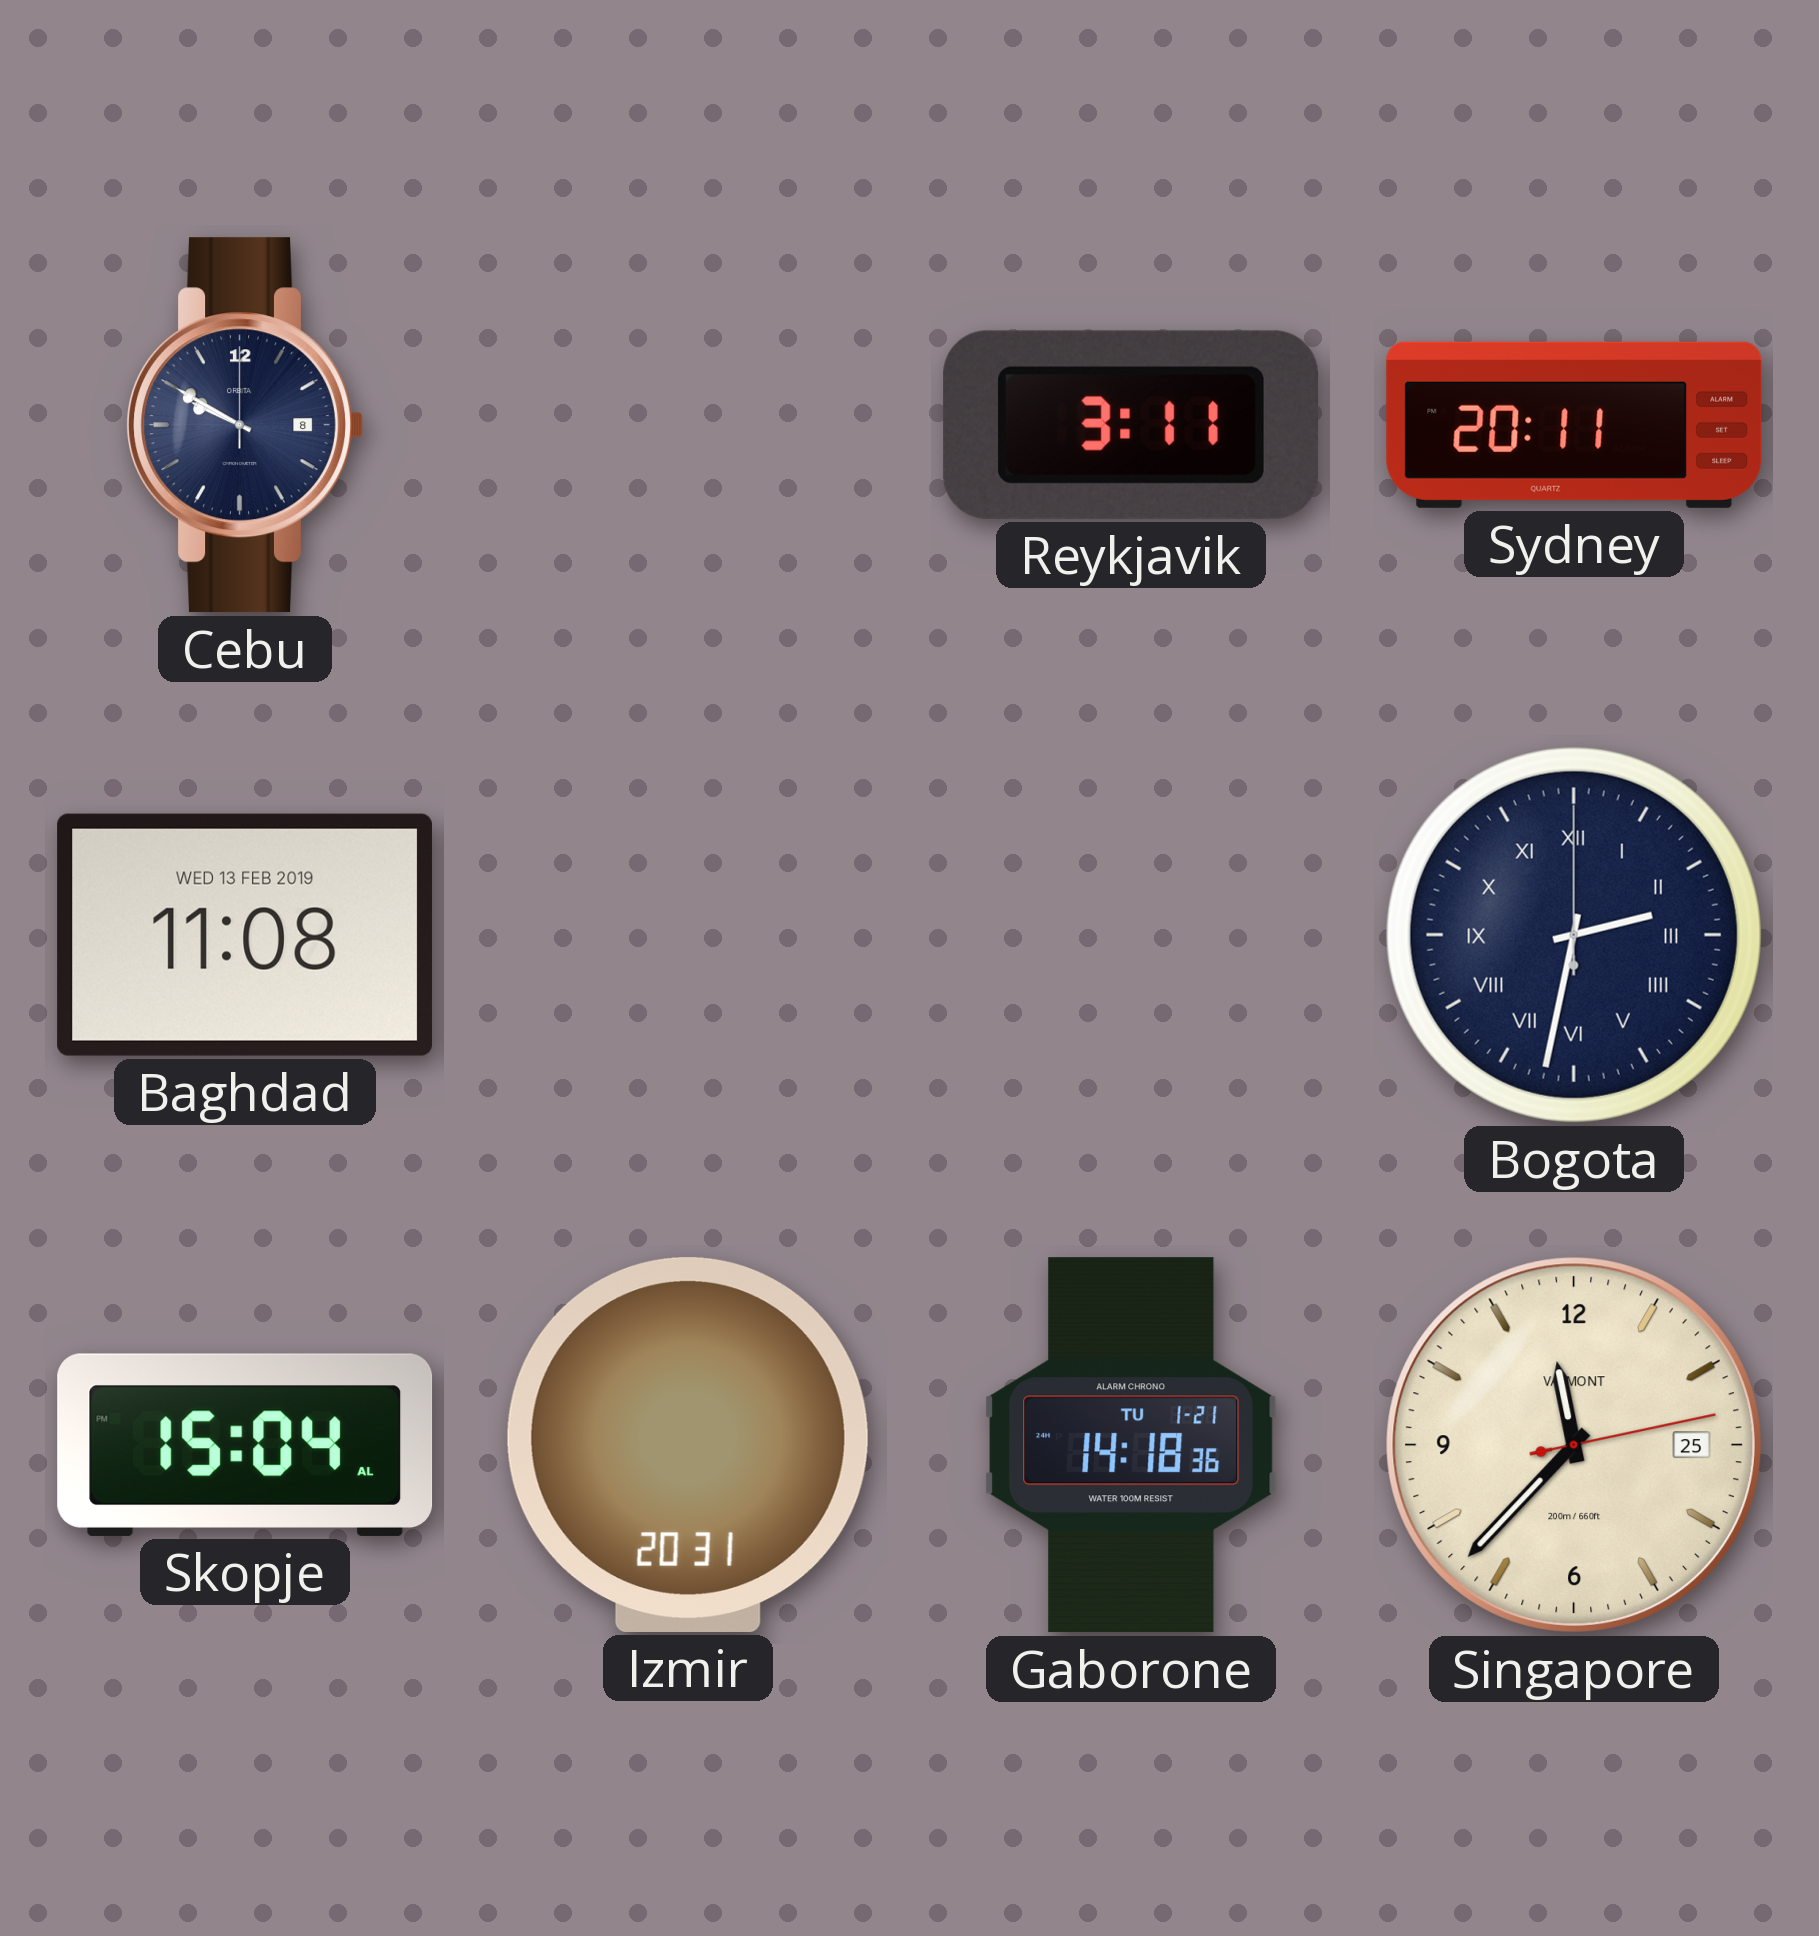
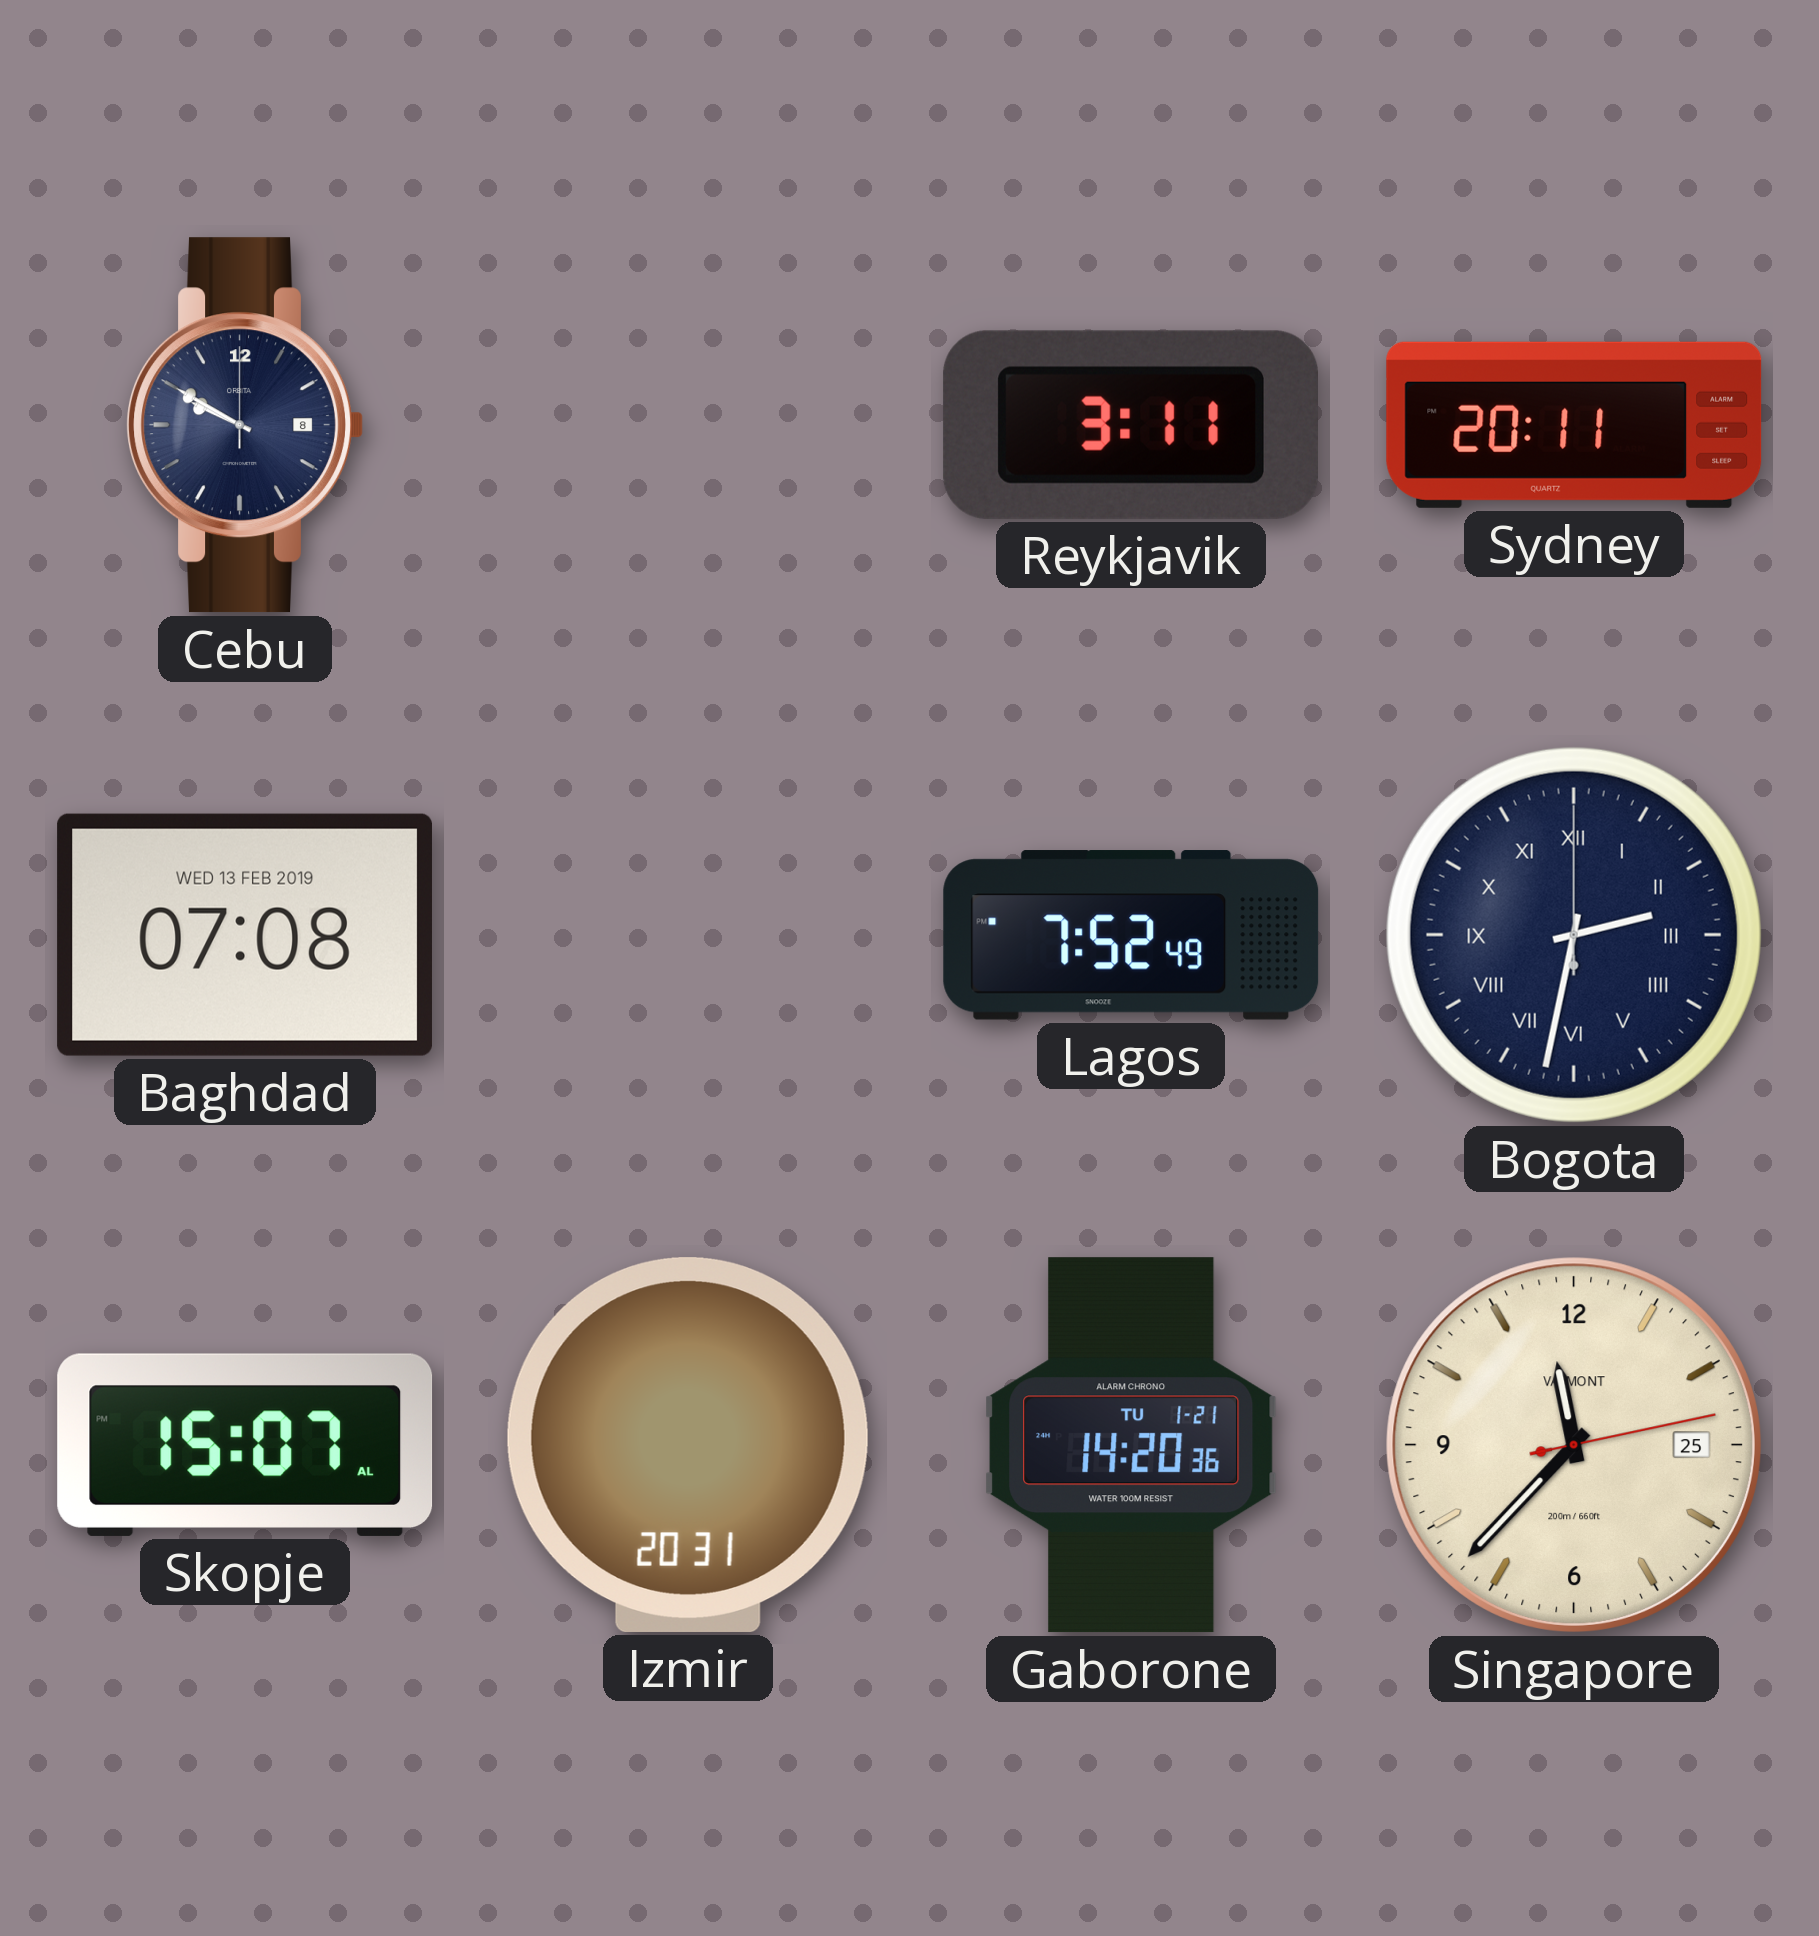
Baghdad: 11:08 -> 07:08
Lagos: none -> 7:52
Skopje: 15:04 -> 15:07
Gaborone: 14:18 -> 14:20
